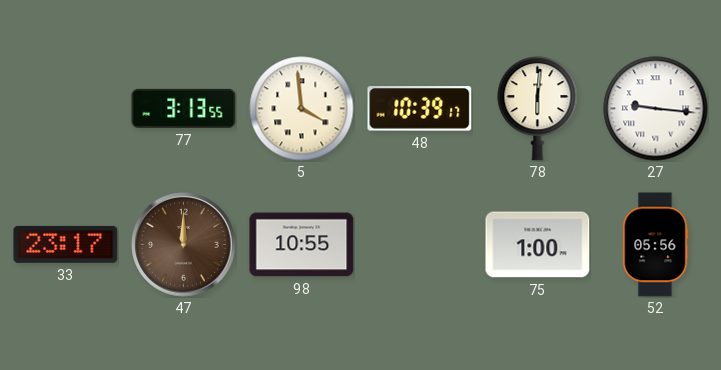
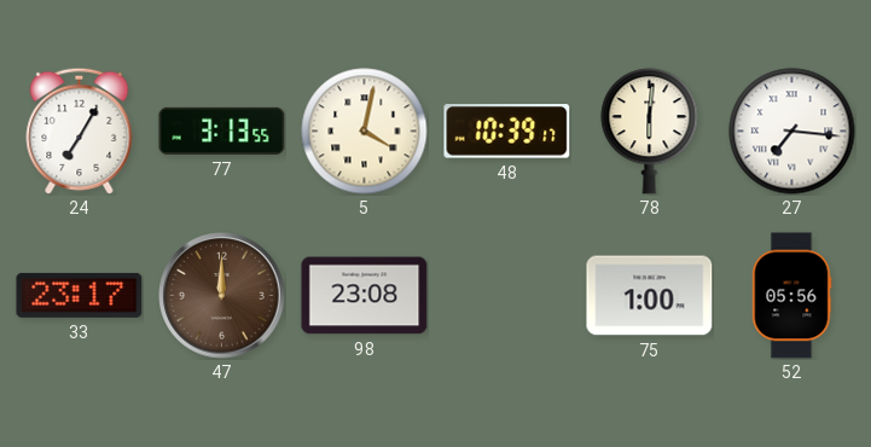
24: none -> 7:05
5: 3:59 -> 4:02
27: 9:16 -> 7:16
98: 10:55 -> 23:08
